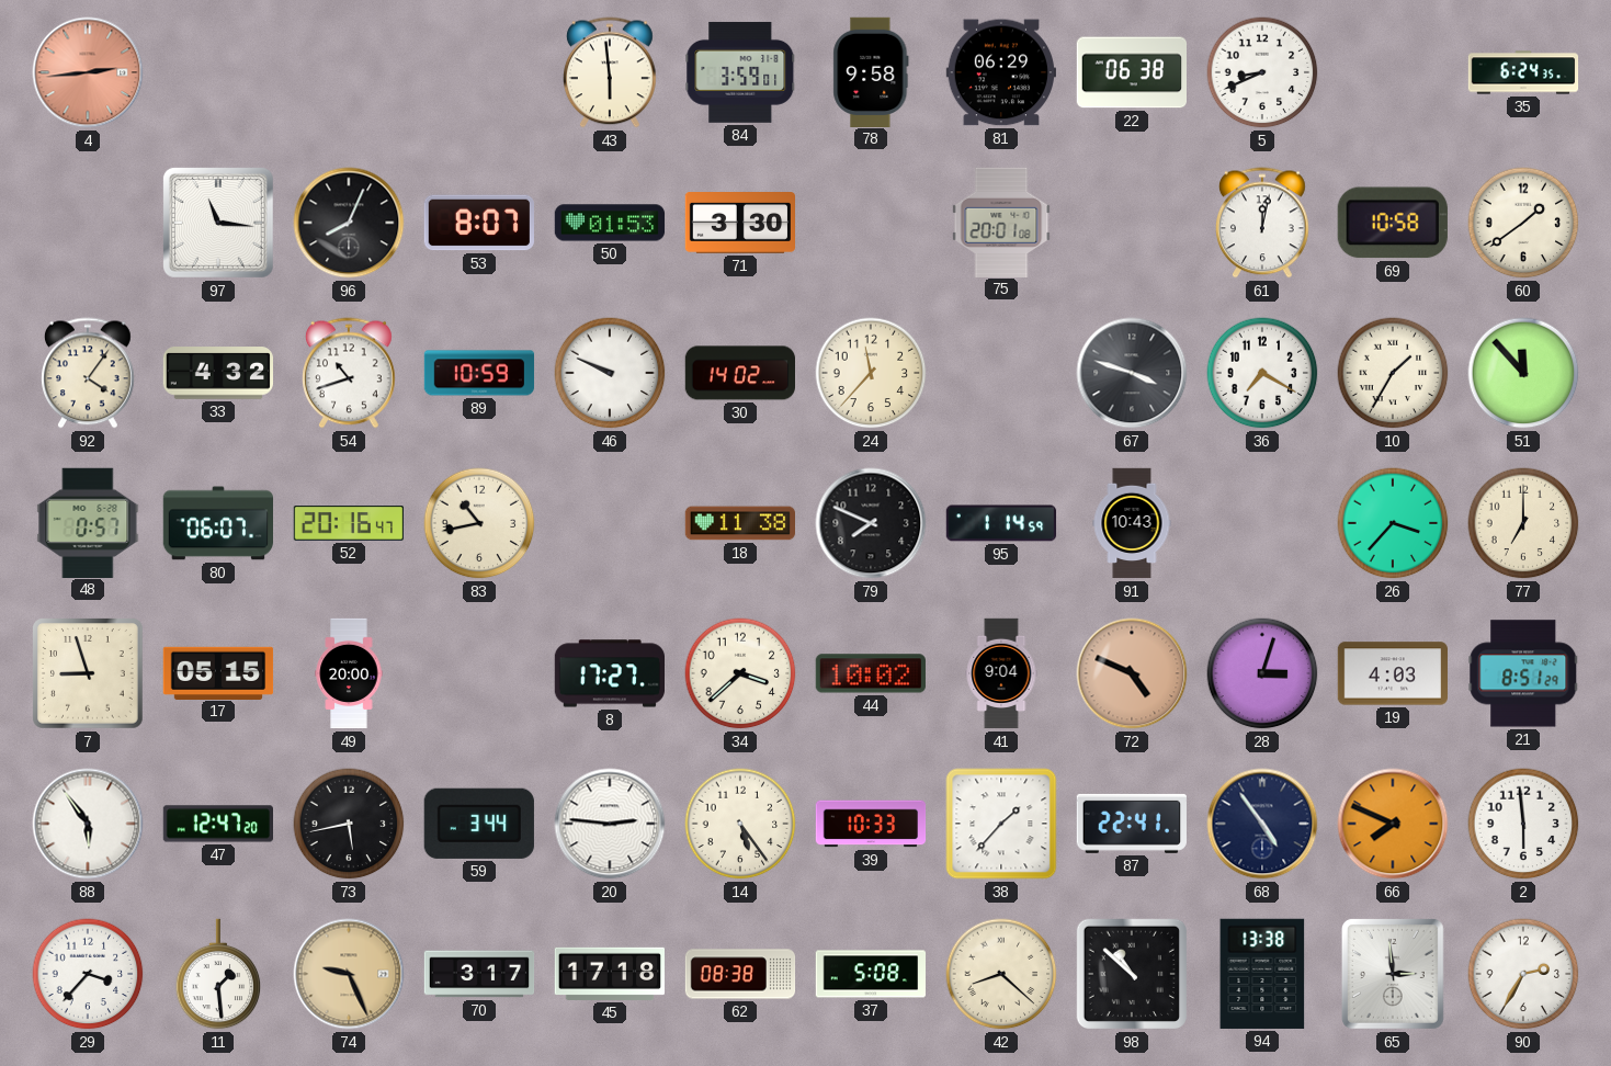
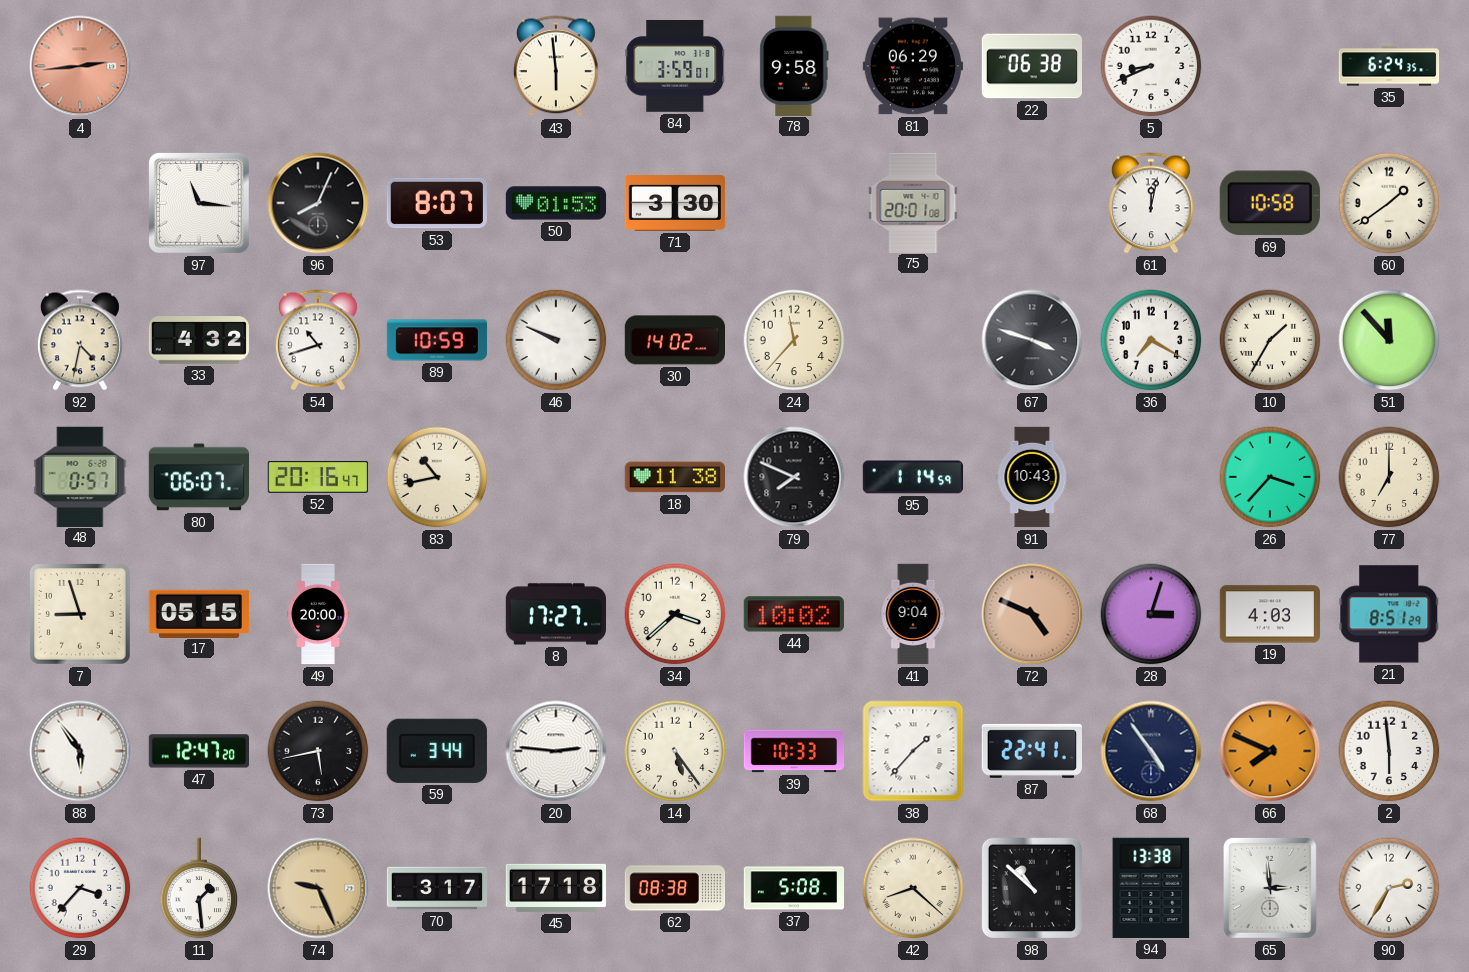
92: 4:06 -> 4:32
